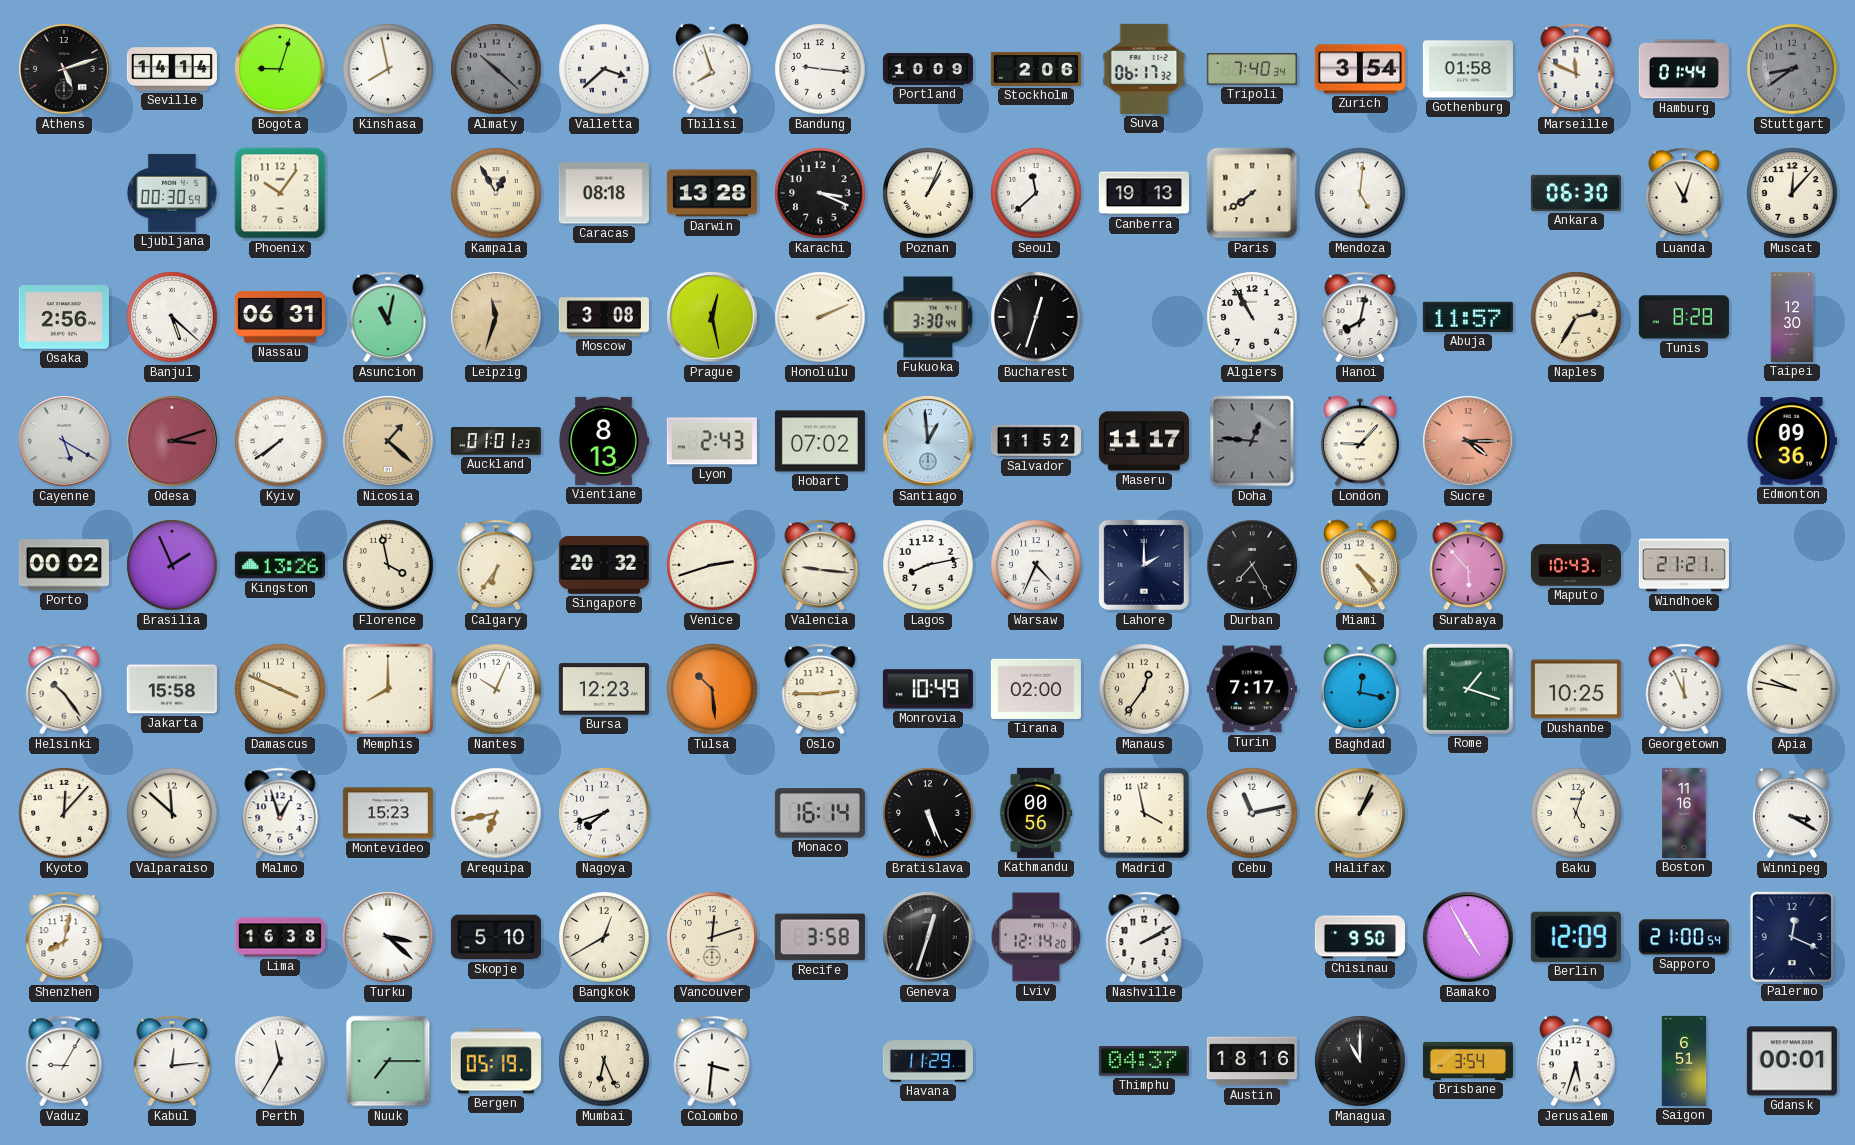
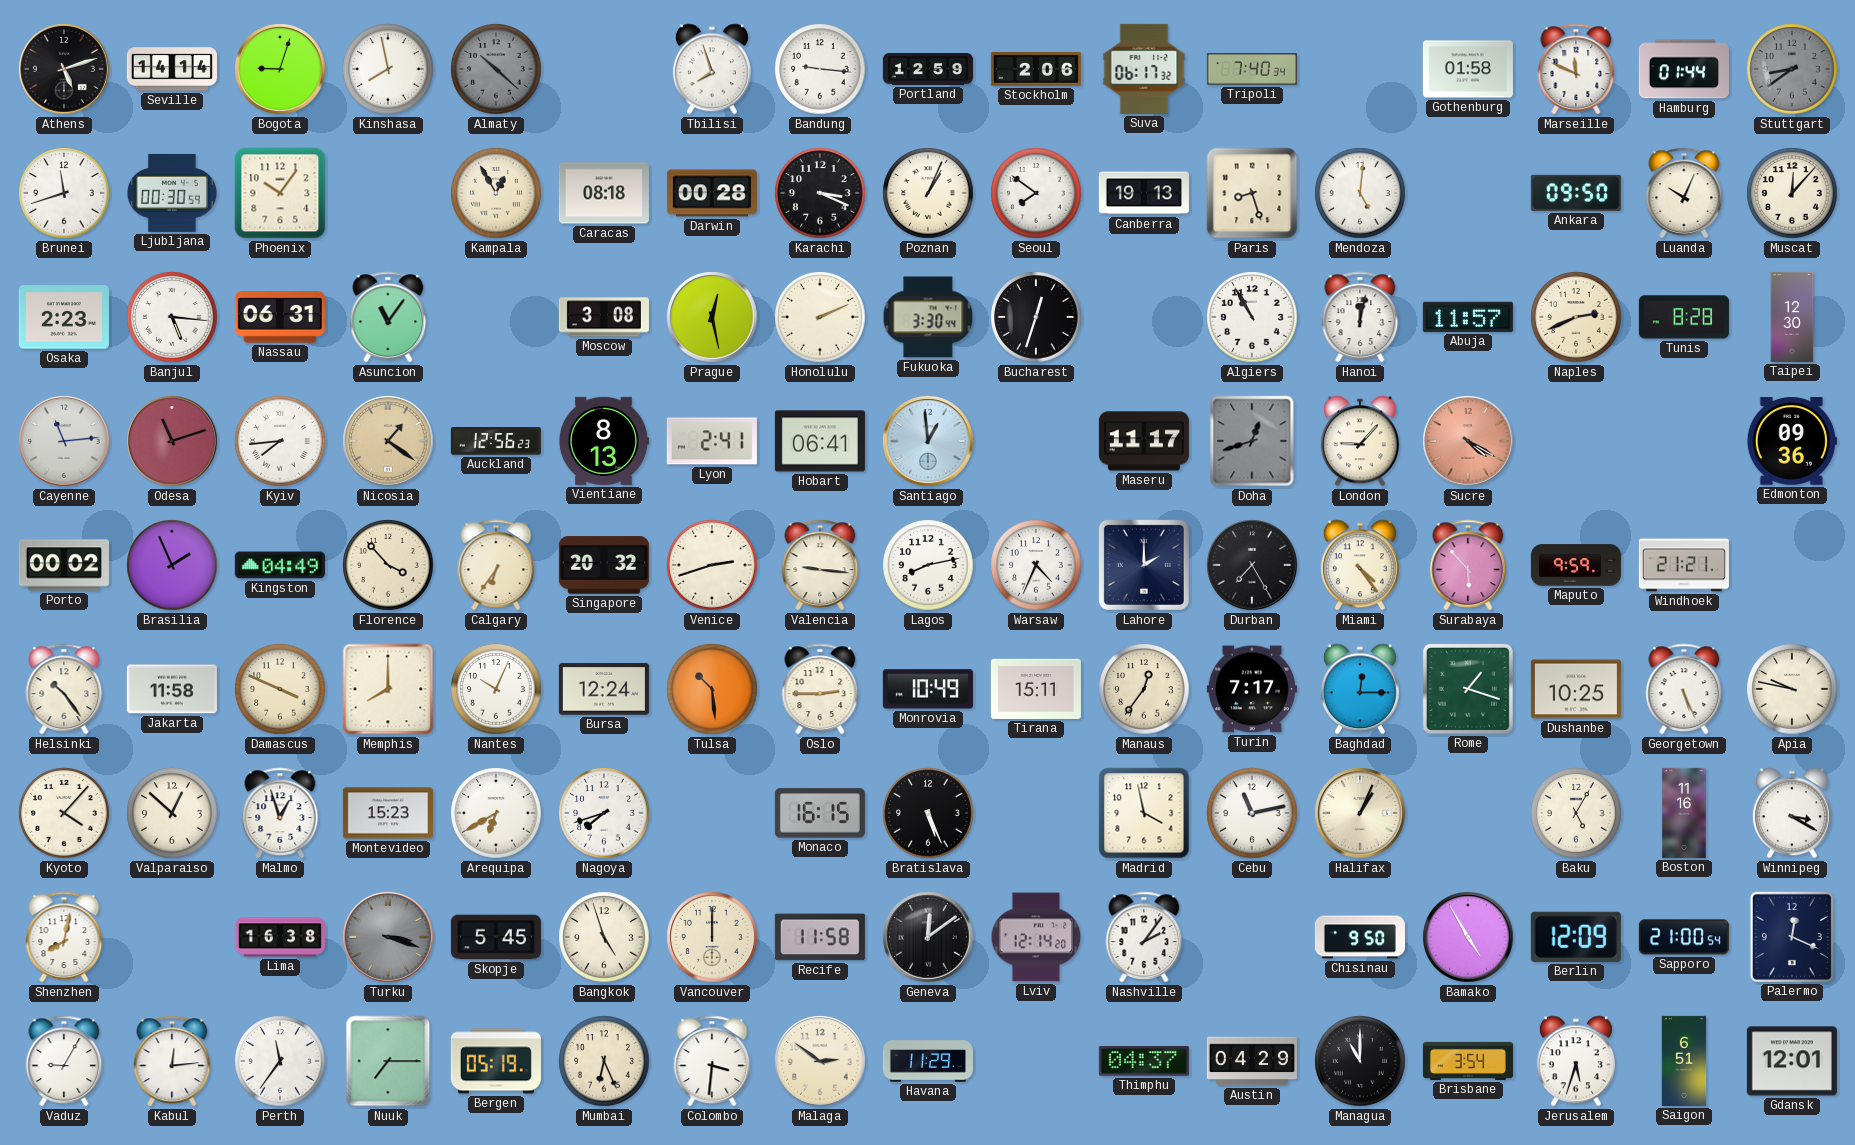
Valletta: 3:38 -> none
Portland: 10:09 -> 12:59
Zurich: 3:54 -> none
Brunei: none -> 11:42
Darwin: 13:28 -> 00:28
Seoul: 11:38 -> 7:51
Paris: 7:39 -> 8:27
Ankara: 06:30 -> 09:50
Luanda: 11:03 -> 10:04
Osaka: 2:56 -> 2:23
Banjul: 5:22 -> 5:16
Asuncion: 11:02 -> 11:06
Leipzig: 11:33 -> none
Hanoi: 8:02 -> 12:02
Naples: 2:35 -> 2:41
Cayenne: 5:20 -> 11:14
Odesa: 3:12 -> 11:12
Kyiv: 7:39 -> 7:44
Nicosia: 1:22 -> 1:21
Auckland: 01:01 -> 12:56
Lyon: 2:43 -> 2:41
Hobart: 07:02 -> 06:41
Salvador: 11:52 -> none
Doha: 12:46 -> 12:42
Sucre: 4:15 -> 4:20
Kingston: 13:26 -> 04:49
Florence: 3:58 -> 3:53
Maputo: 10:43 -> 9:59
Jakarta: 15:58 -> 11:58
Bursa: 12:23 -> 12:24
Tirana: 02:00 -> 15:11
Baghdad: 12:17 -> 12:15
Georgetown: 11:56 -> 5:26
Kyoto: 12:07 -> 4:07
Valparaiso: 11:52 -> 12:52
Arequipa: 6:43 -> 6:40
Monaco: 16:14 -> 16:15
Kathmandu: 00:56 -> none
Baku: 5:03 -> 5:05
Turku: 3:22 -> 3:18
Turku dial: white -> grey
Skopje: 5:10 -> 5:45
Bangkok: 12:40 -> 4:57
Vancouver: 12:12 -> 12:00
Recife: 3:58 -> 11:58
Geneva: 12:33 -> 12:09
Nashville: 2:10 -> 2:06
Perth: 11:35 -> 11:36
Malaga: none -> 2:51
Austin: 18:16 -> 04:29
Gdansk: 00:01 -> 12:01
